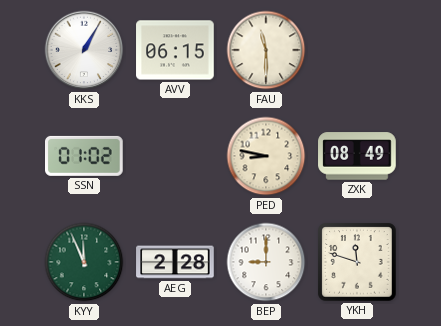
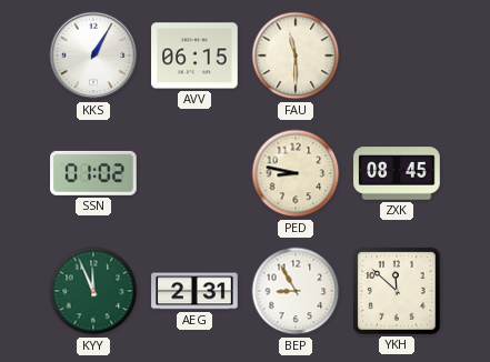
ZXK: 08:49 -> 08:45
AEG: 2:28 -> 2:31
BEP: 9:00 -> 8:55
YKH: 11:48 -> 11:52
